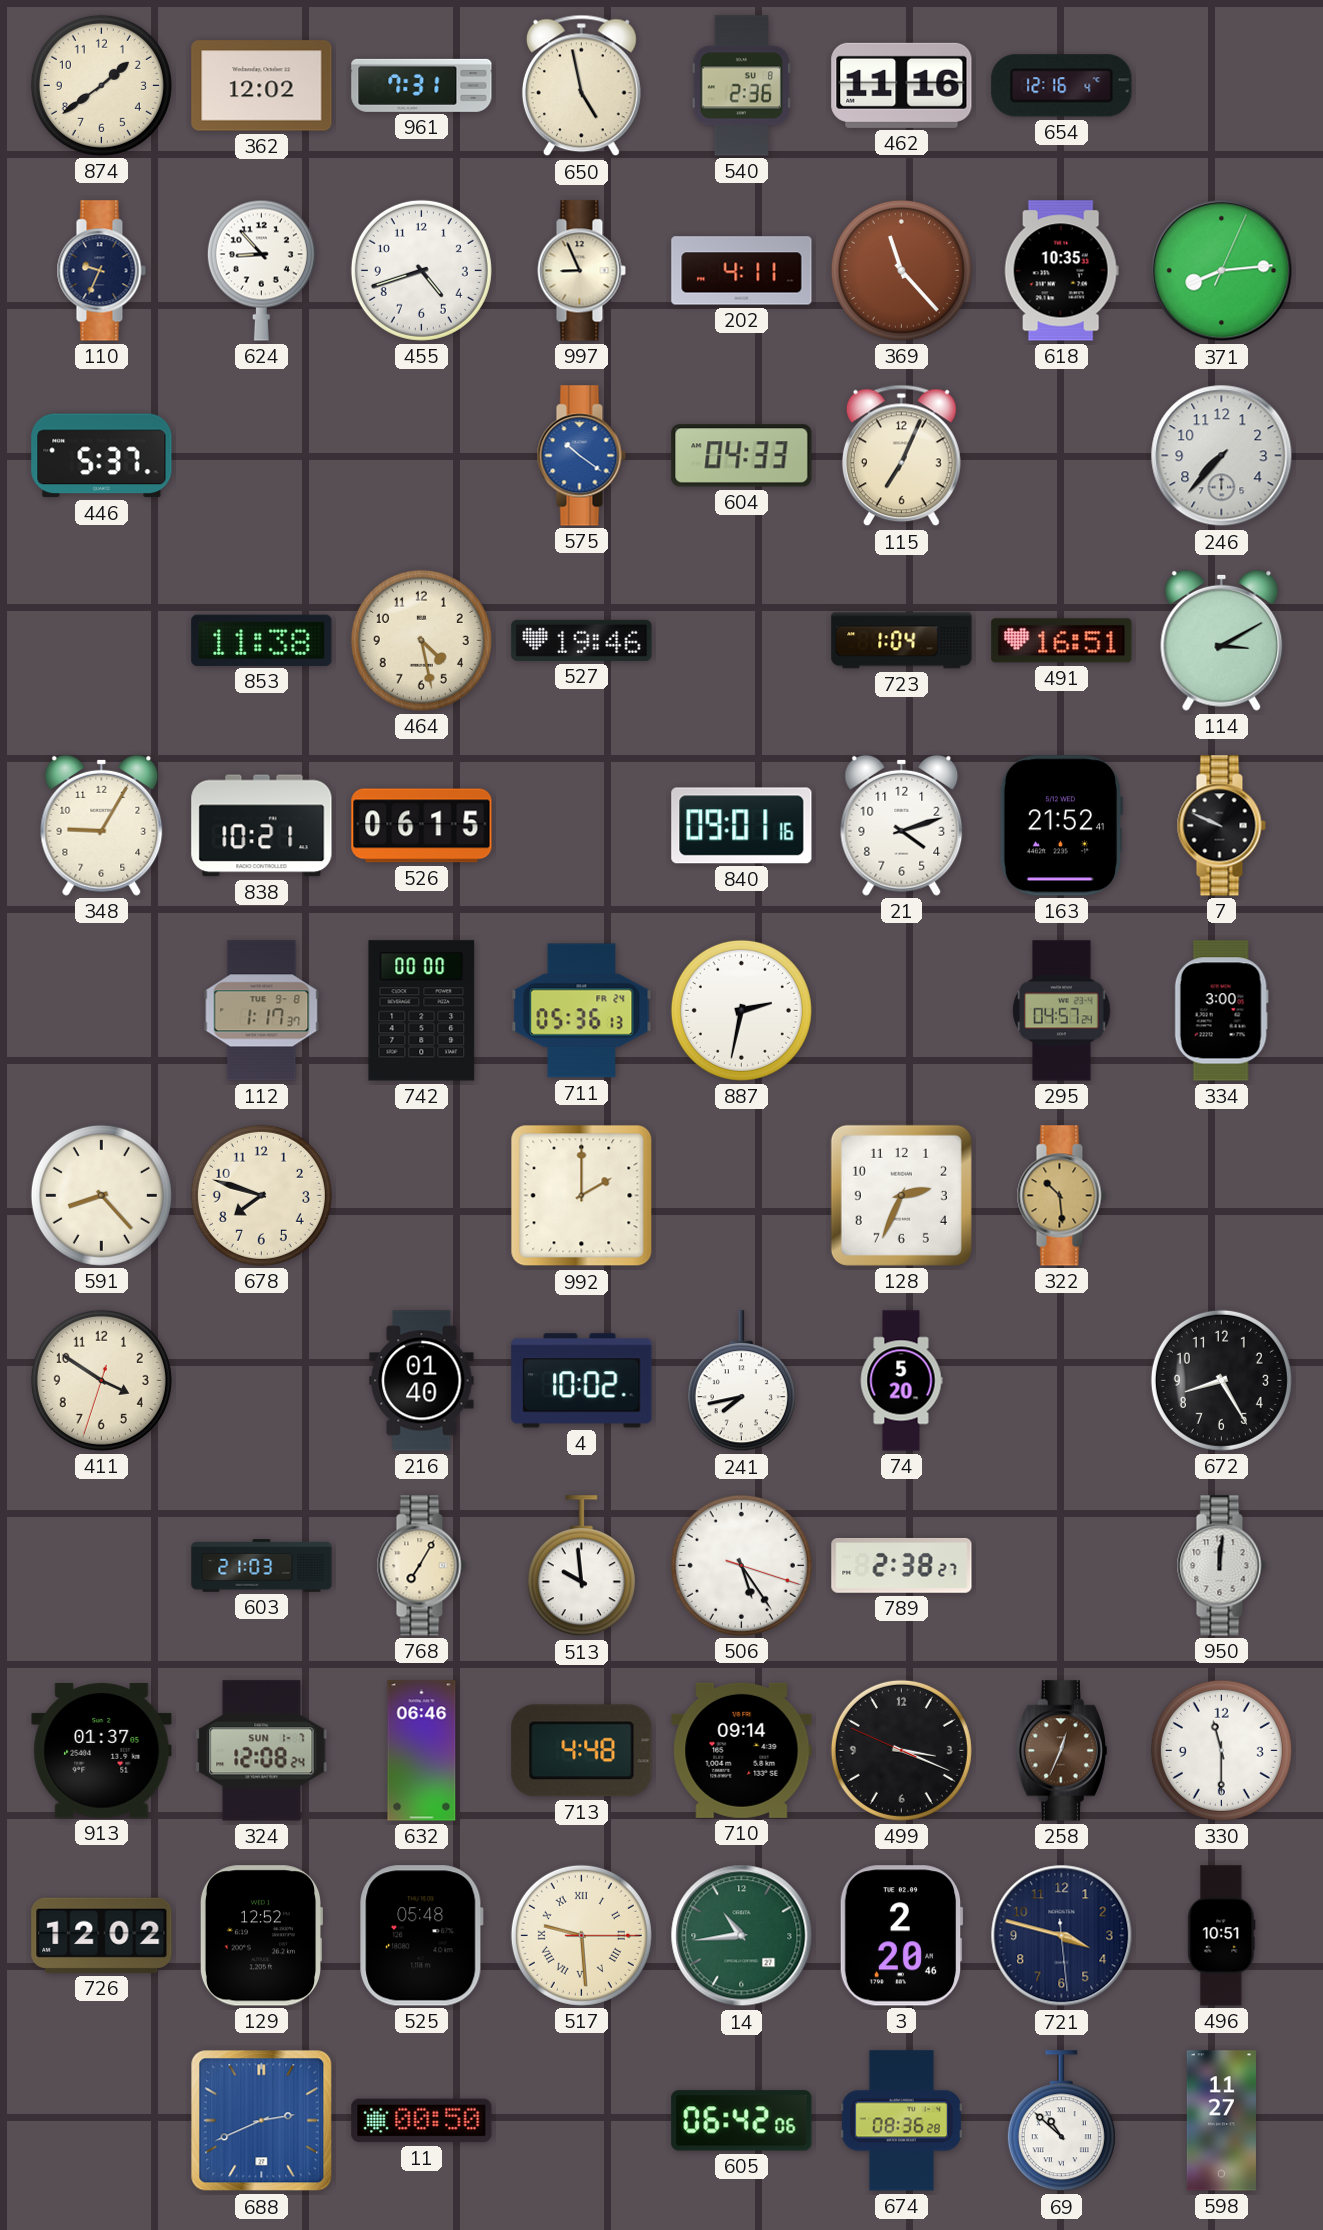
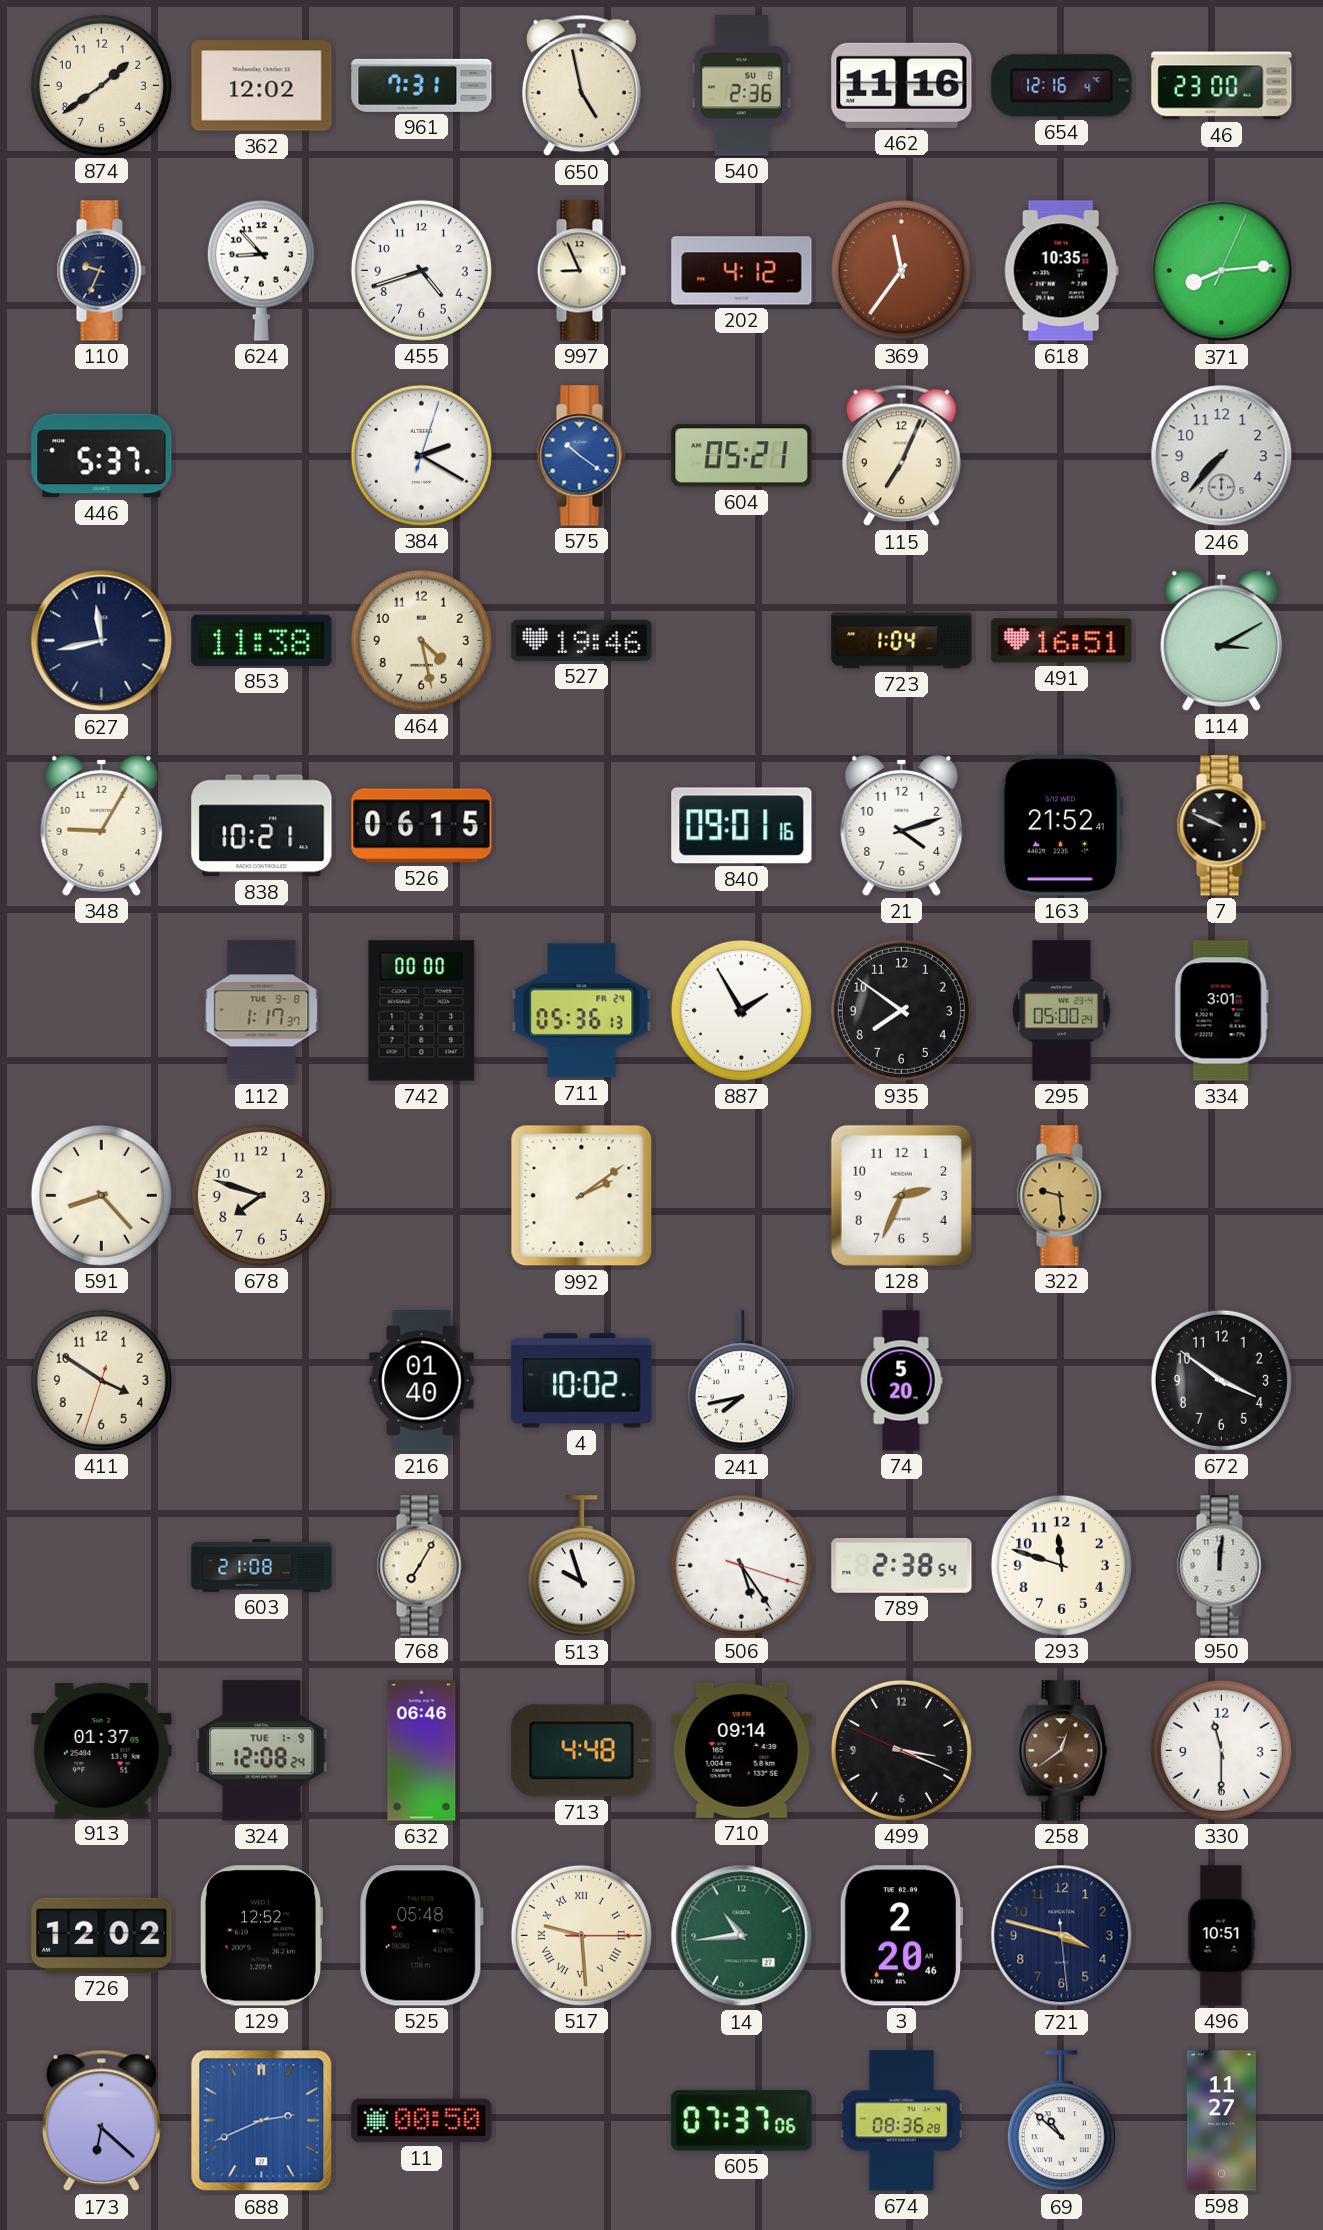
46: none -> 23:00
202: 4:11 -> 4:12
369: 11:23 -> 11:36
384: none -> 2:20
604: 04:33 -> 05:21
627: none -> 11:43
887: 2:32 -> 1:55
935: none -> 7:51
295: 04:57 -> 05:00
334: 3:00 -> 3:01
992: 2:00 -> 2:09
322: 10:29 -> 9:29
672: 8:25 -> 3:51
603: 21:03 -> 21:08
513: 9:59 -> 9:57
789: 2:38:27 -> 2:38:54
293: none -> 11:48
324 date: SUN 1-7 -> TUE 1-9
258: 12:34 -> 12:39
173: none -> 6:22
605: 06:42 -> 07:37
